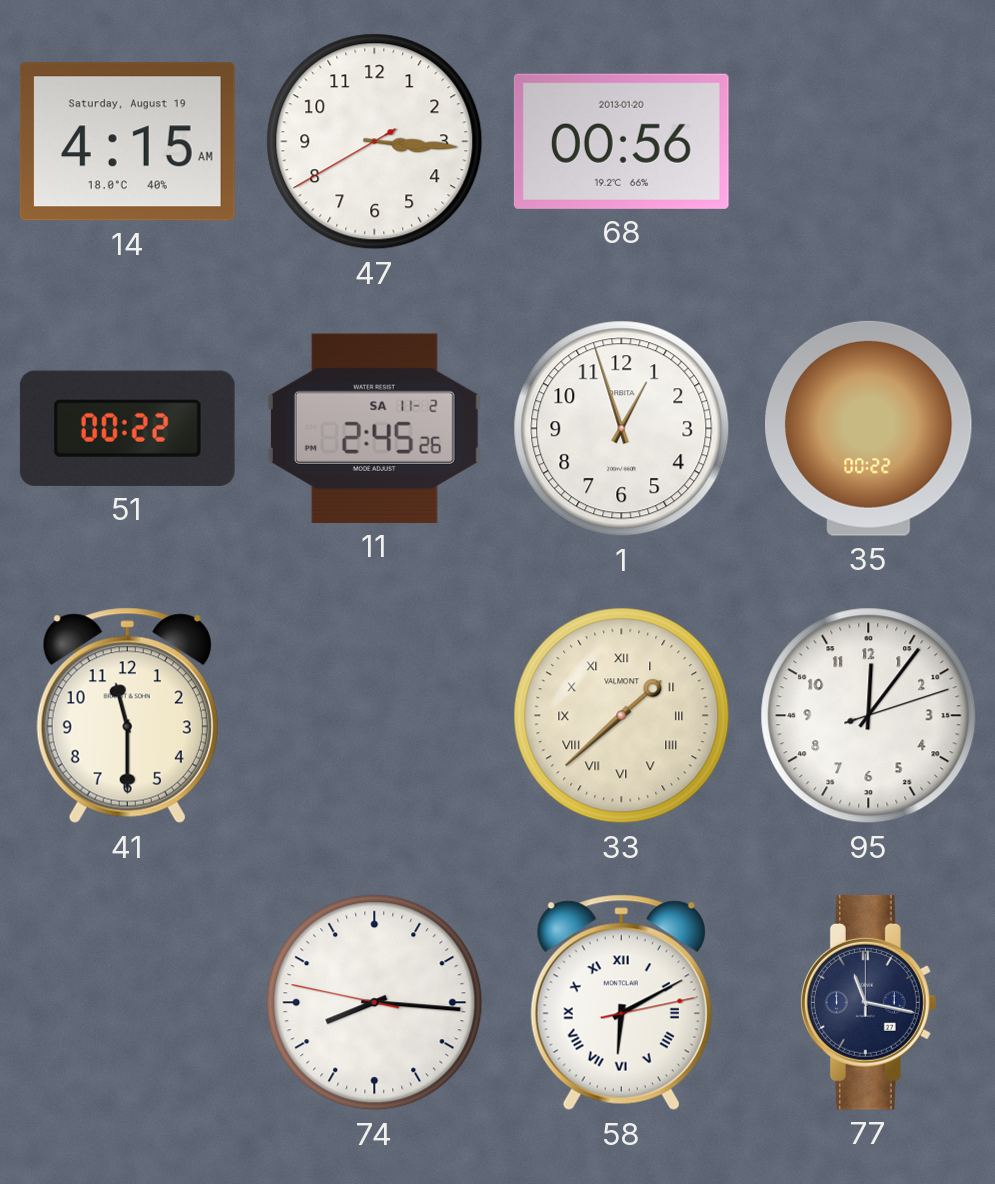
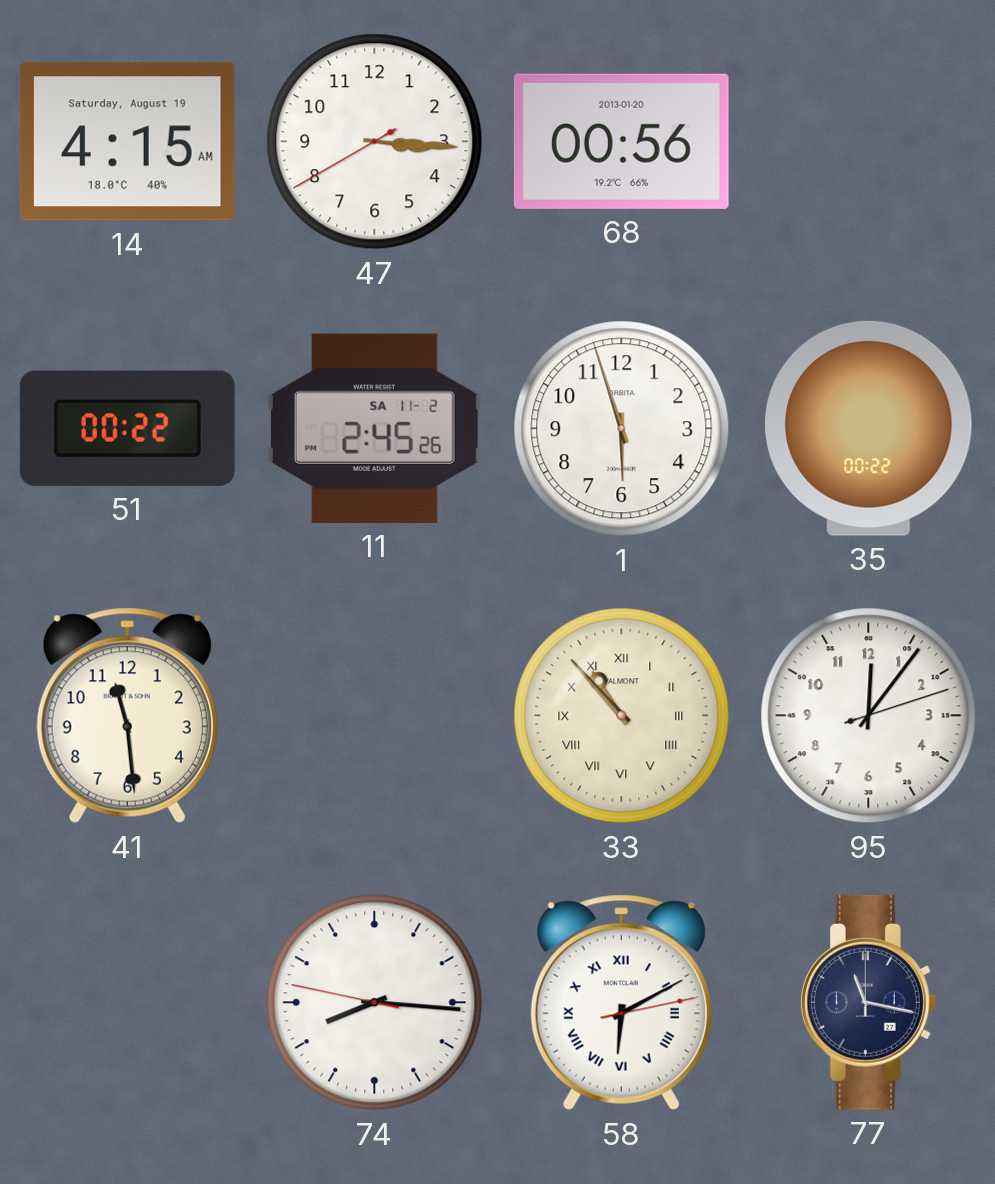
1: 12:57 -> 5:57
41: 11:30 -> 11:29
33: 1:38 -> 10:53
